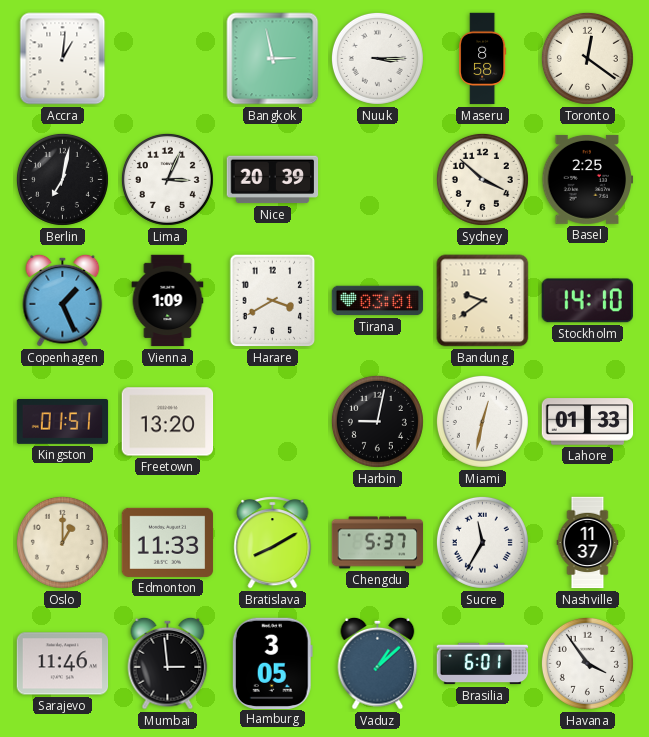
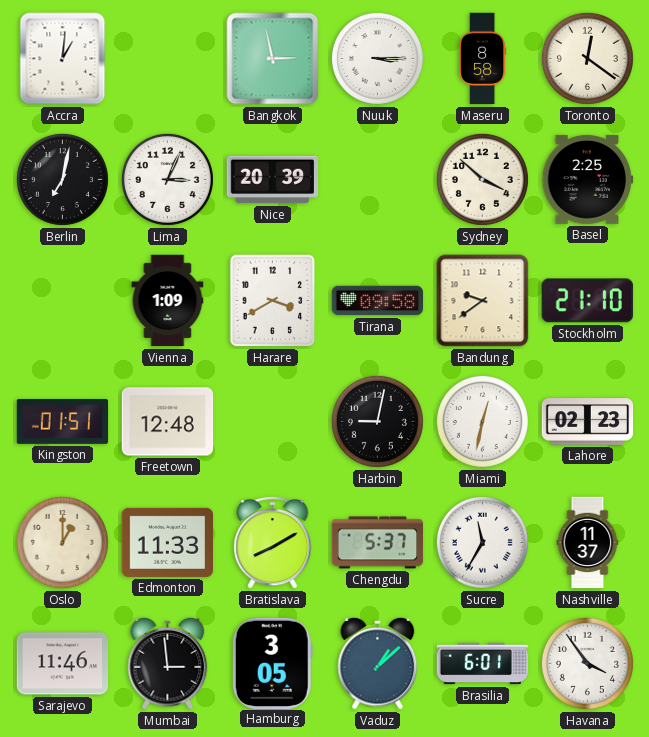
Copenhagen: 1:26 -> none
Tirana: 03:01 -> 09:58
Stockholm: 14:10 -> 21:10
Freetown: 13:20 -> 12:48
Lahore: 01:33 -> 02:23
